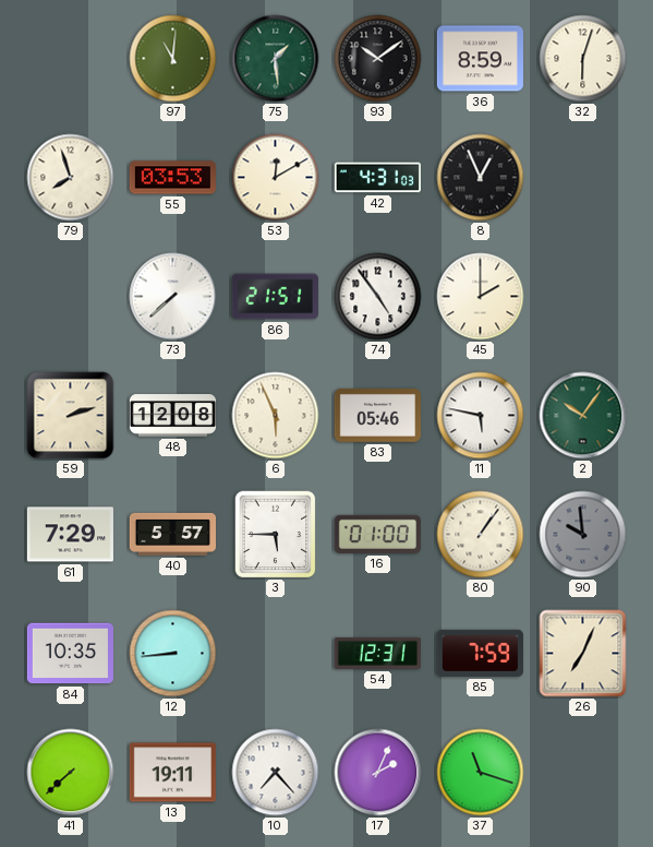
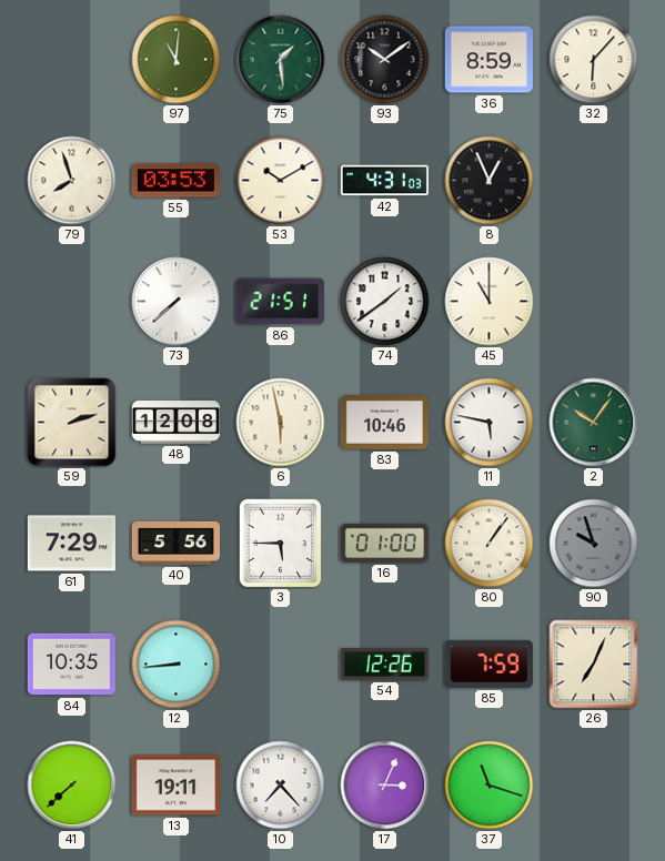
32: 6:03 -> 6:07
53: 12:10 -> 10:10
74: 4:54 -> 1:39
45: 2:00 -> 11:00
6: 5:56 -> 5:58
83: 05:46 -> 10:46
40: 5:57 -> 5:56
90: 9:59 -> 9:57
54: 12:31 -> 12:26
17: 2:04 -> 3:04
